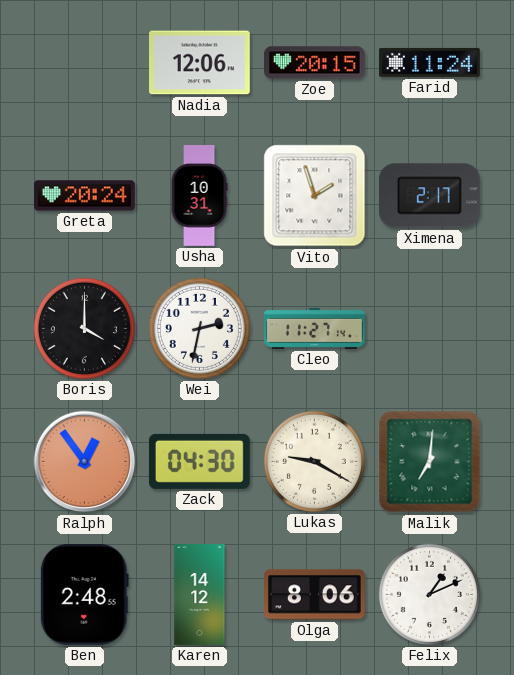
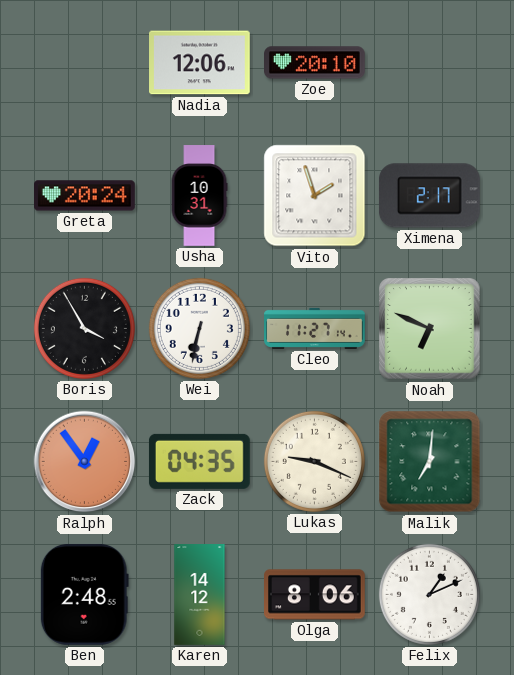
Zoe: 20:15 -> 20:10
Farid: 11:24 -> none
Boris: 4:00 -> 3:55
Wei: 2:32 -> 6:32
Noah: none -> 6:49
Zack: 04:30 -> 04:35
Lukas: 9:20 -> 9:19
